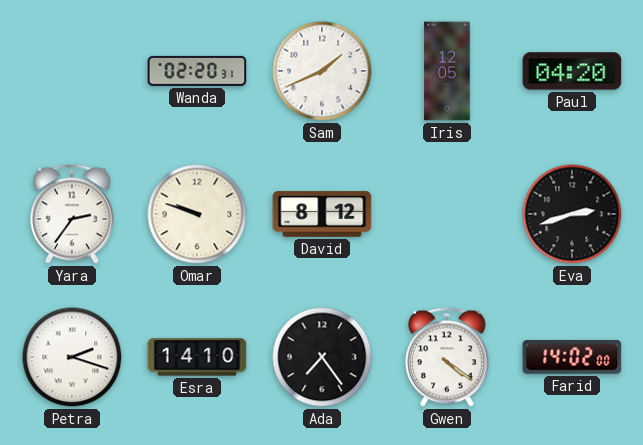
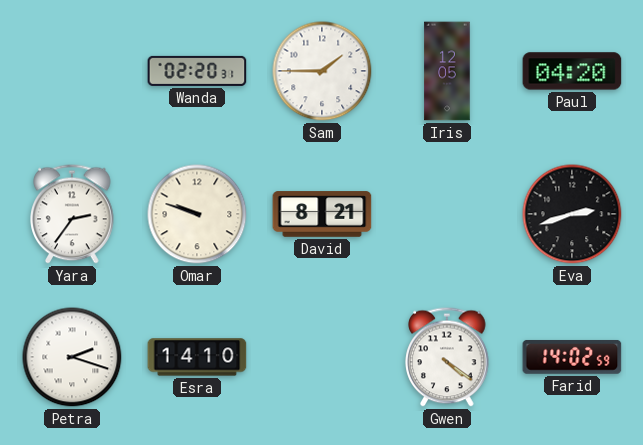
Sam: 1:41 -> 1:45
David: 8:12 -> 8:21
Ada: 7:24 -> none
Farid: 14:02:00 -> 14:02:59
